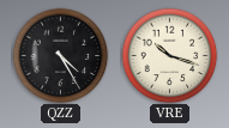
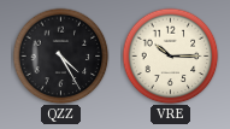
VRE: 10:18 -> 10:15
